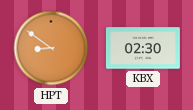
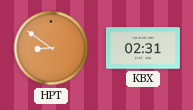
KBX: 02:30 -> 02:31
